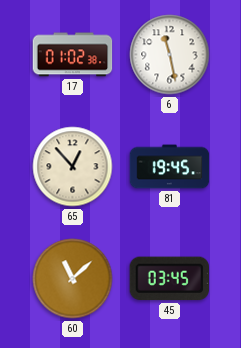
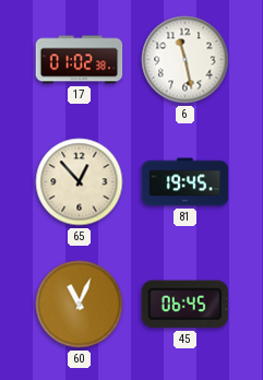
60: 11:08 -> 11:04
45: 03:45 -> 06:45
